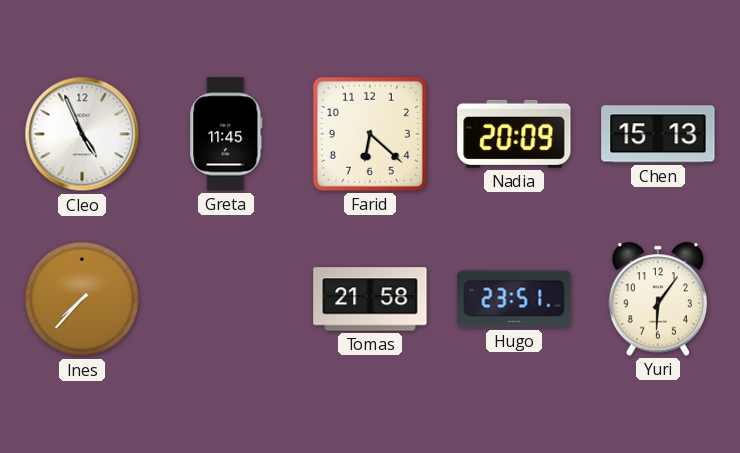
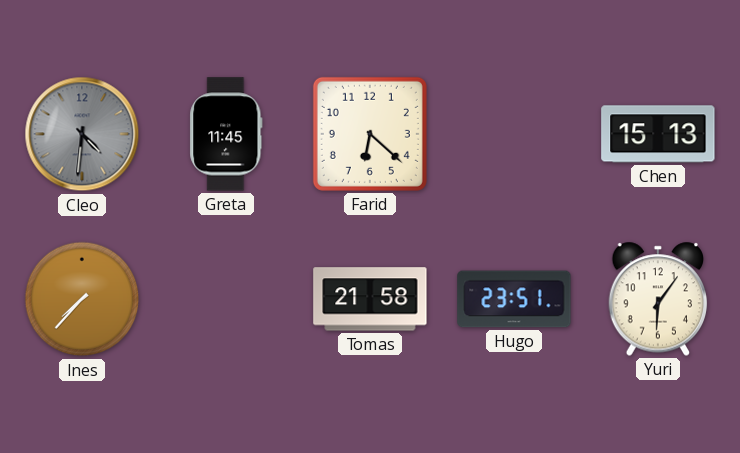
Cleo: 4:56 -> 4:31
Cleo dial: white -> grey
Nadia: 20:09 -> none
